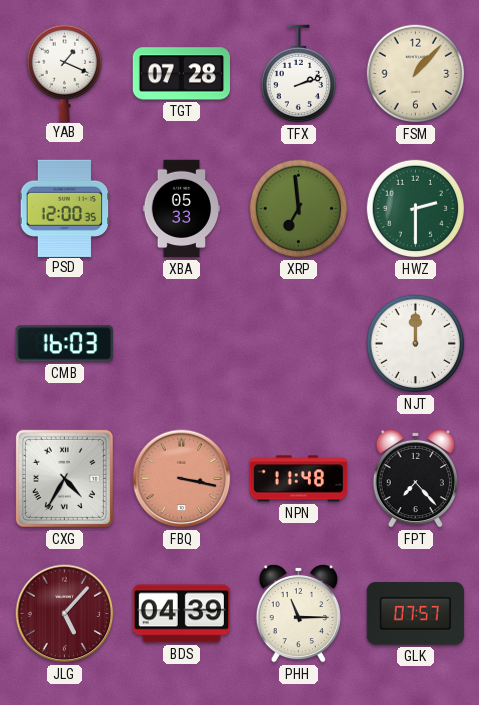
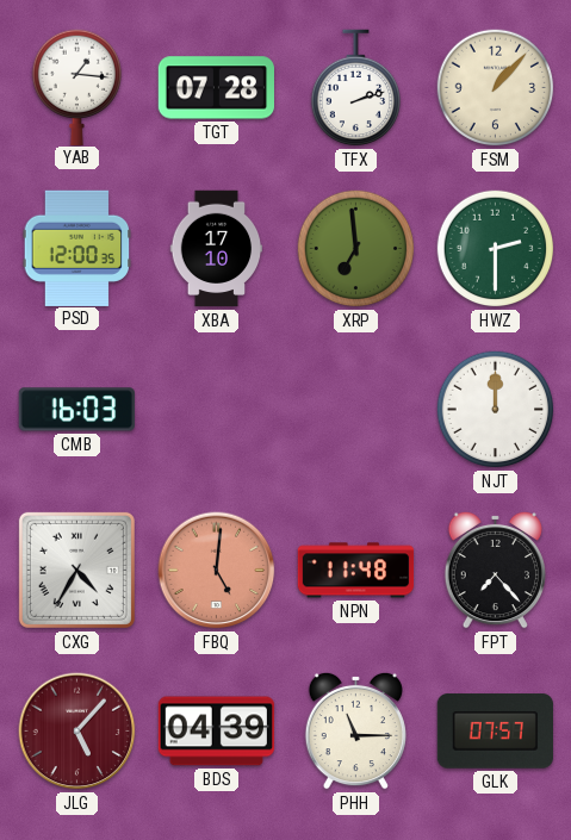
YAB: 1:19 -> 1:16
XBA: 05:33 -> 17:10
FBQ: 3:17 -> 5:01
